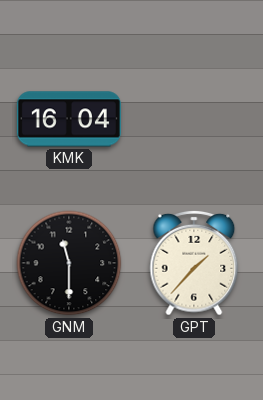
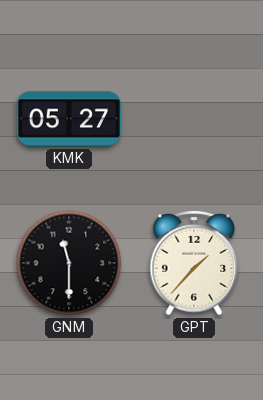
KMK: 16:04 -> 05:27
